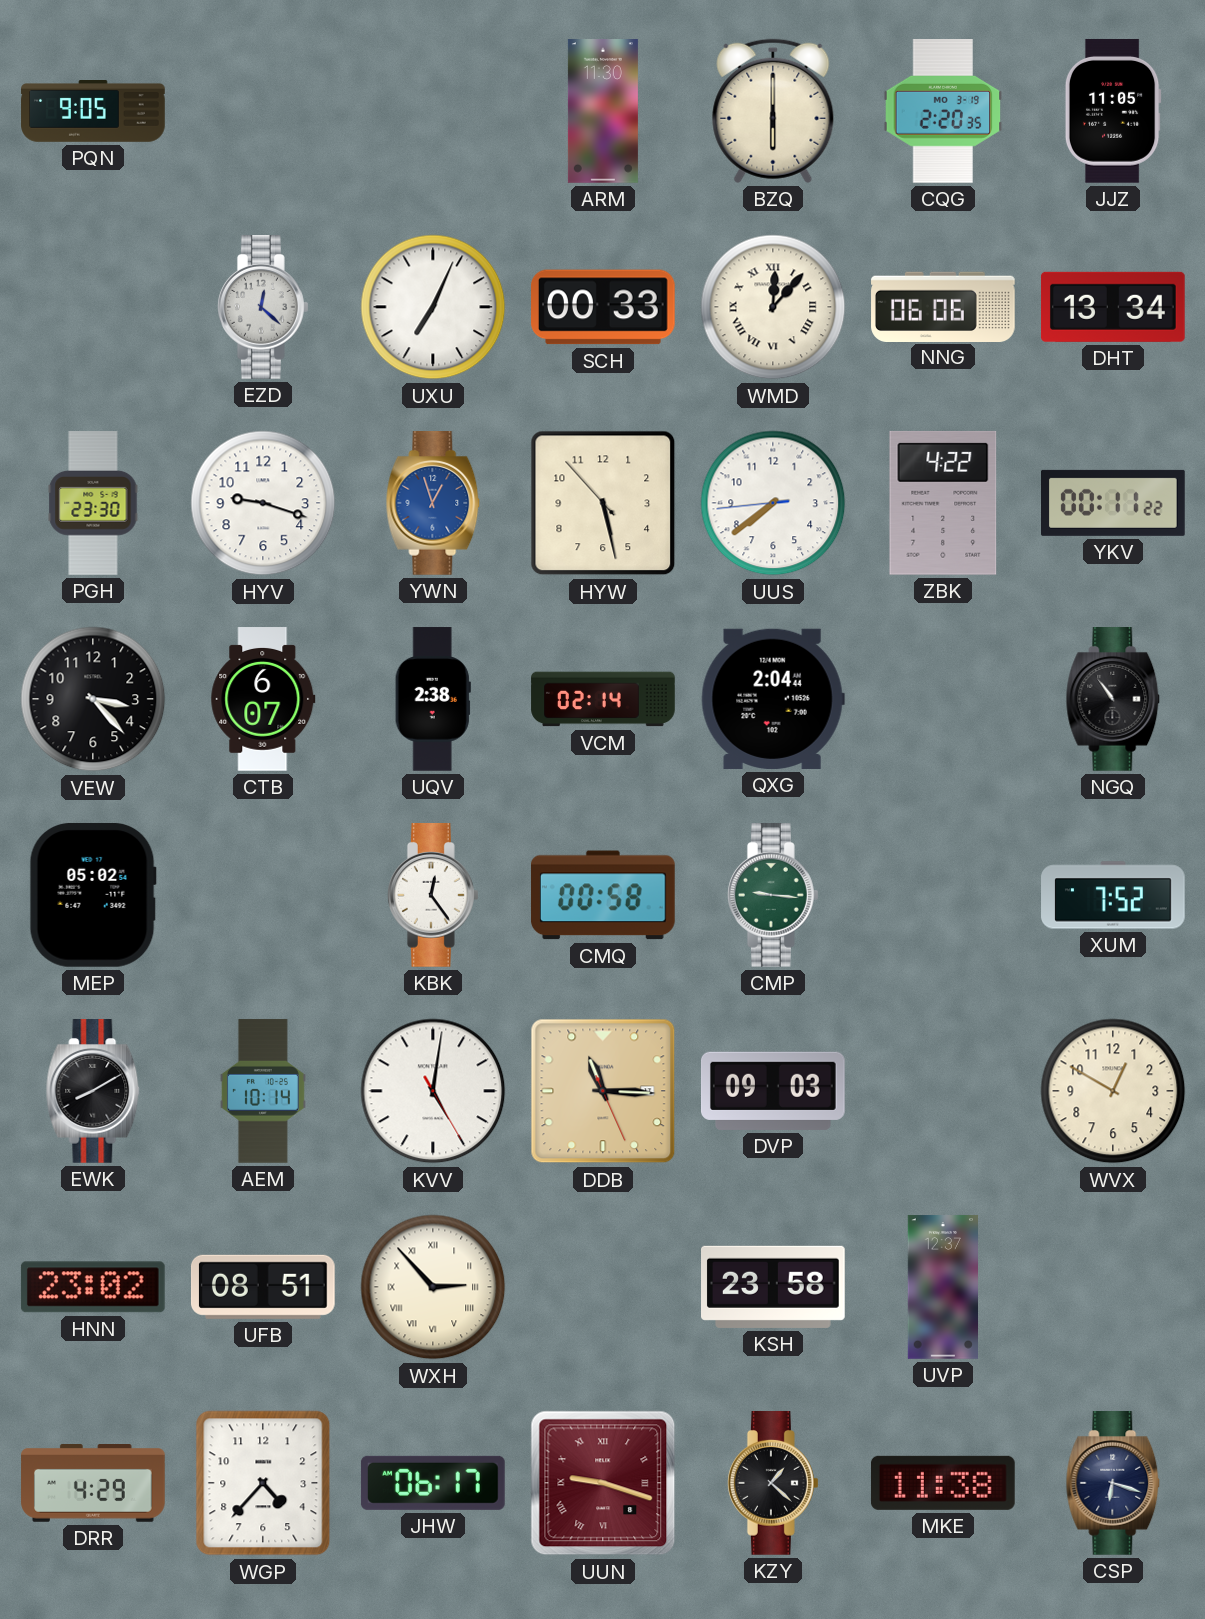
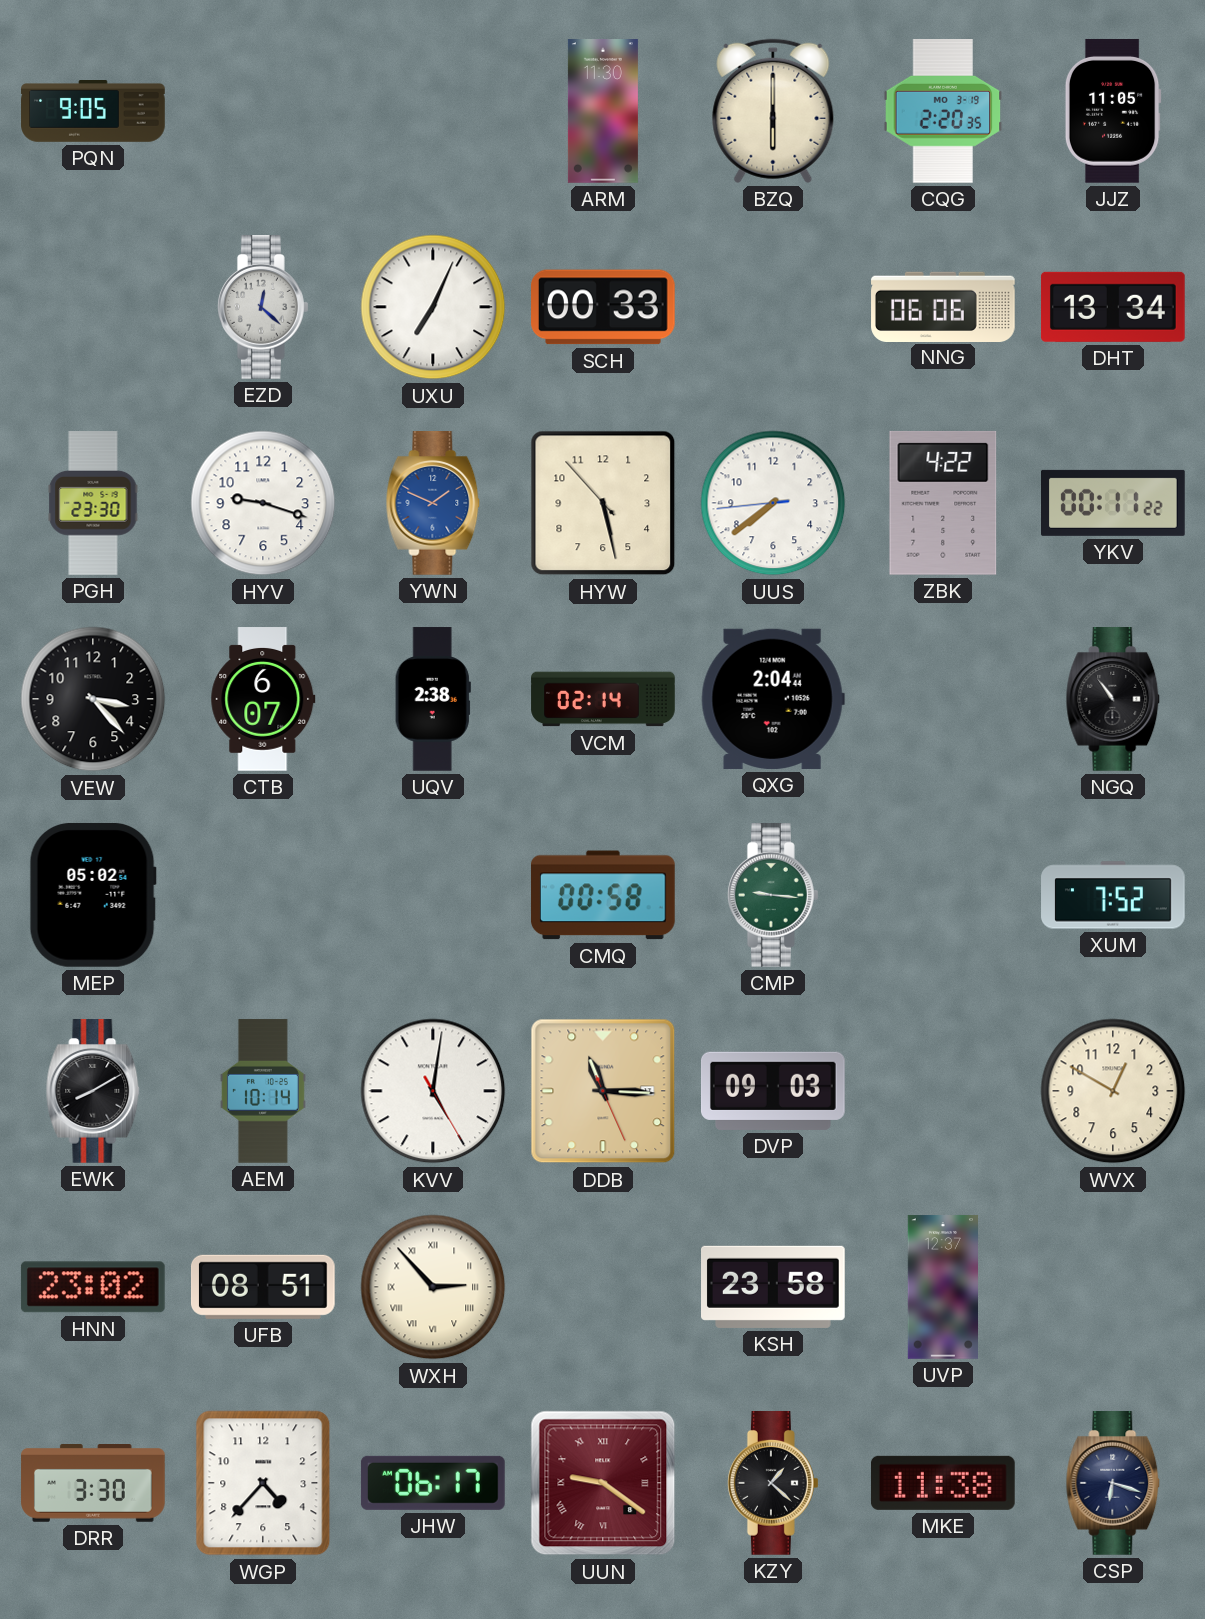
WMD: 12:07 -> none
YWN: 12:57 -> 1:49
KBK: 12:24 -> none
DRR: 4:29 -> 3:30
UUN: 9:18 -> 9:21
